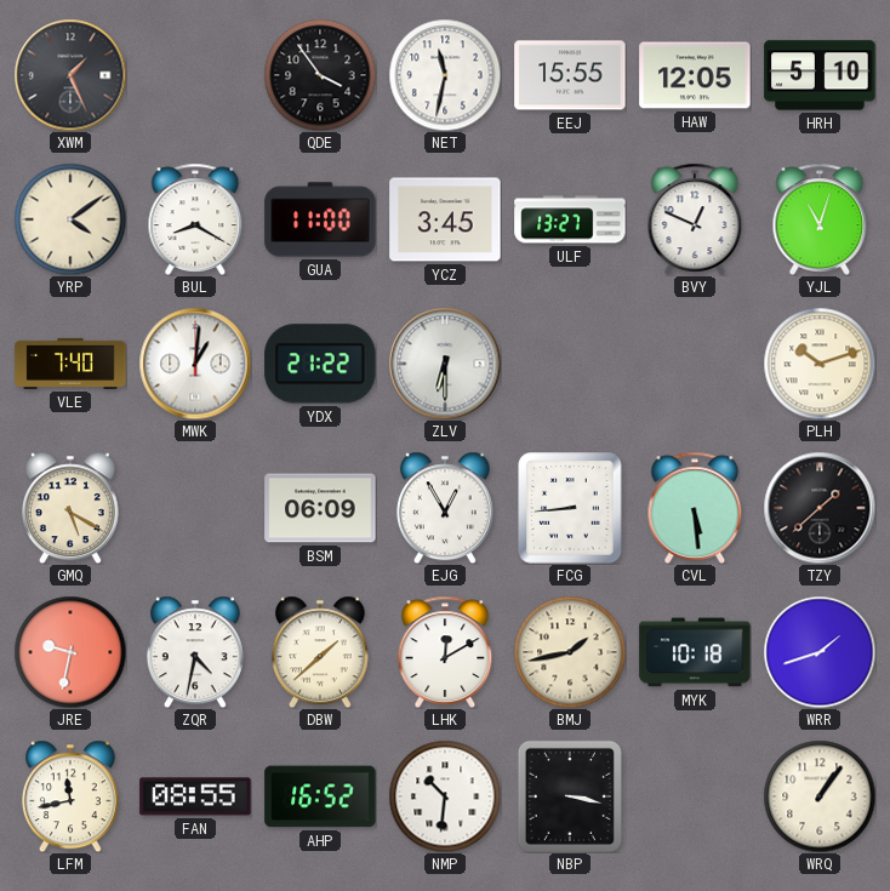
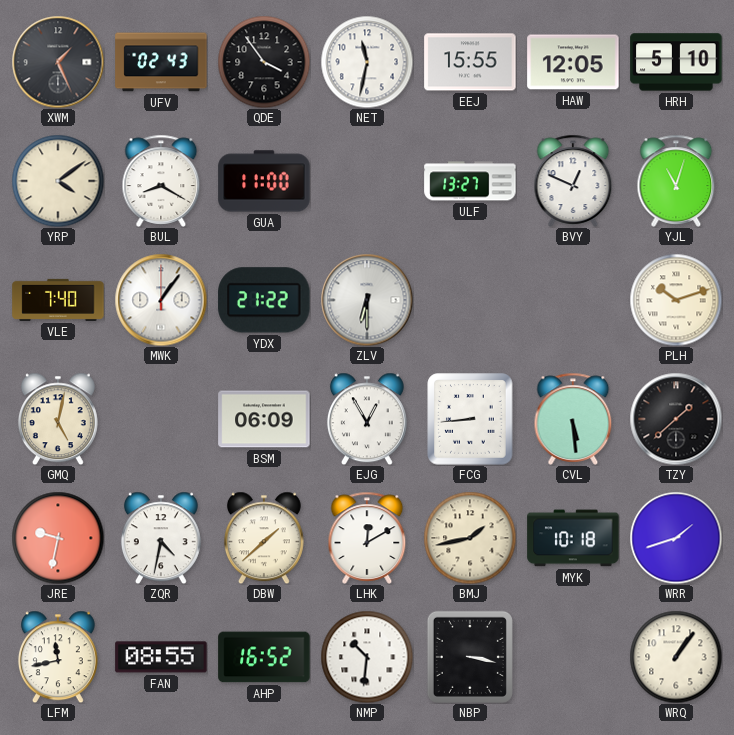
UFV: none -> 02:43
YCZ: 3:45 -> none
MWK: 1:01 -> 1:06
GMQ: 5:20 -> 5:02
